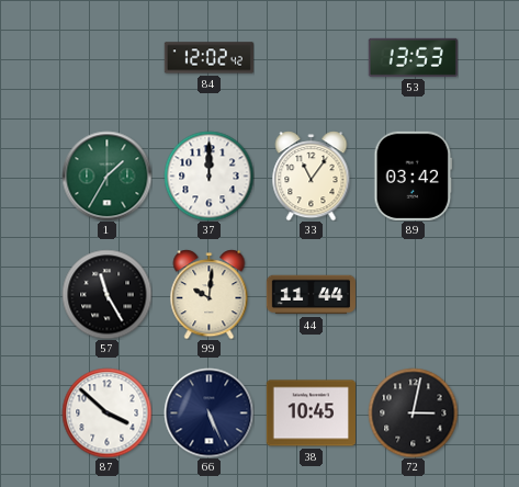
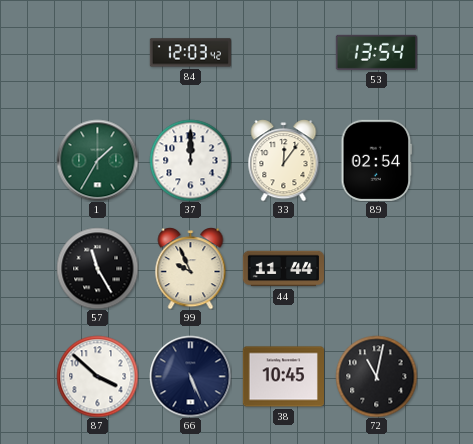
84: 12:02 -> 12:03
53: 13:53 -> 13:54
33: 11:06 -> 12:06
89: 03:42 -> 02:54
99: 10:01 -> 9:56
72: 3:02 -> 11:02
